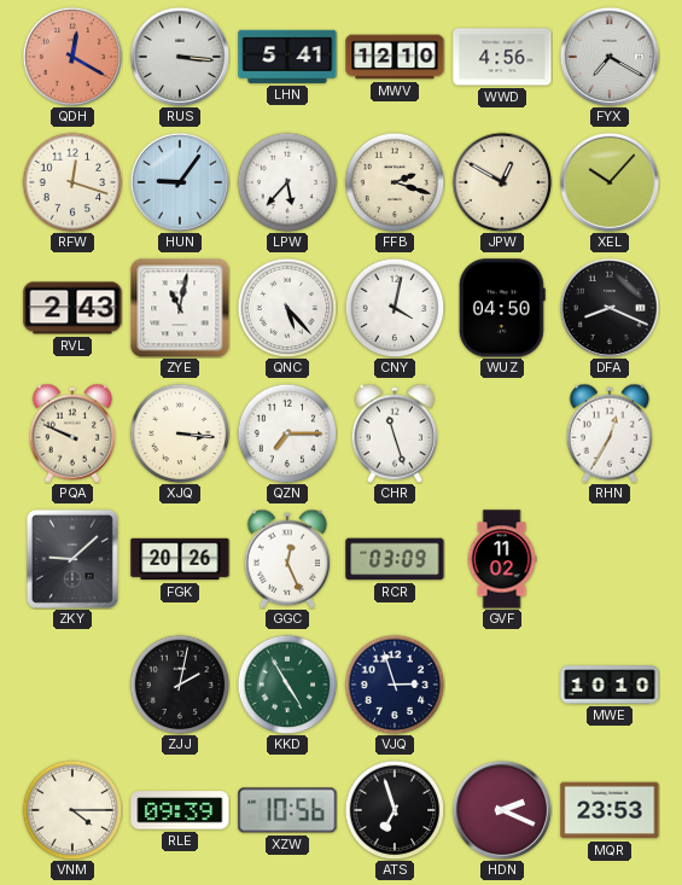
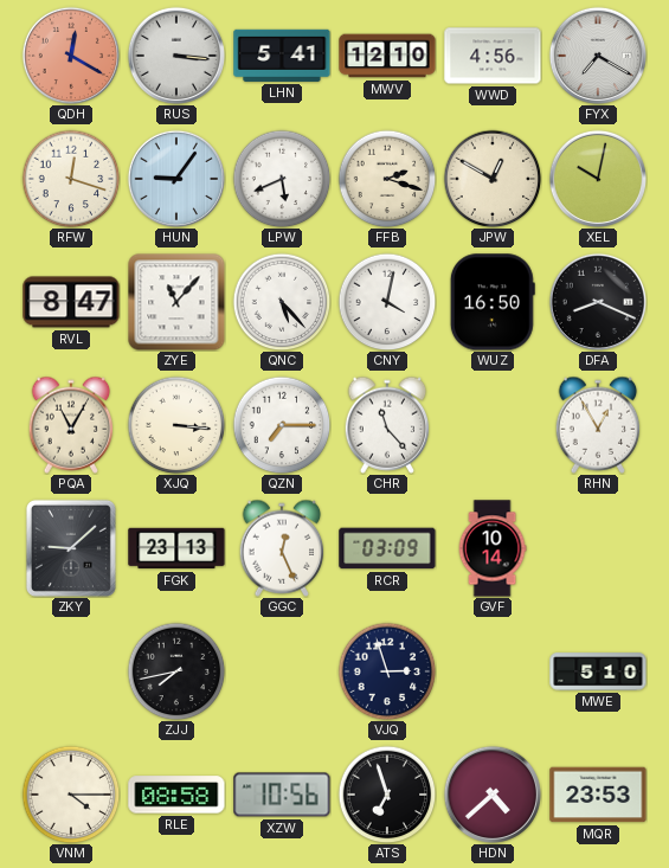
LPW: 5:37 -> 5:41
XEL: 10:07 -> 10:02
RVL: 2:43 -> 8:47
ZYE: 11:02 -> 11:07
WUZ: 04:50 -> 16:50
PQA: 9:49 -> 11:05
CHR: 11:27 -> 11:23
RHN: 12:35 -> 12:55
FGK: 20:26 -> 23:13
GVF: 11:02 -> 10:14
ZJJ: 2:02 -> 7:43
KKD: 4:55 -> none
MWE: 10:10 -> 5:10
RLE: 09:39 -> 08:58
HDN: 2:19 -> 4:38
